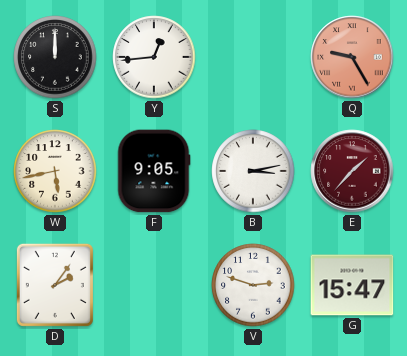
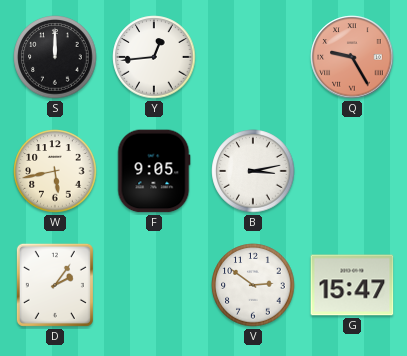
E: 1:37 -> none
V: 2:48 -> 2:51
